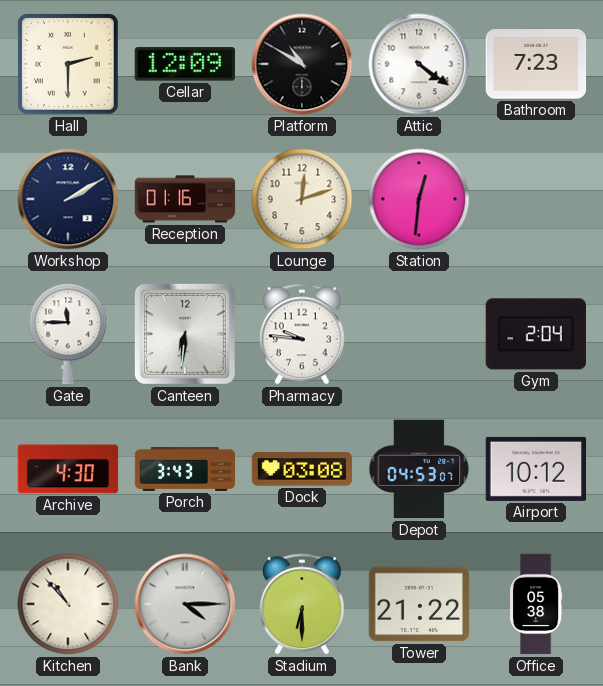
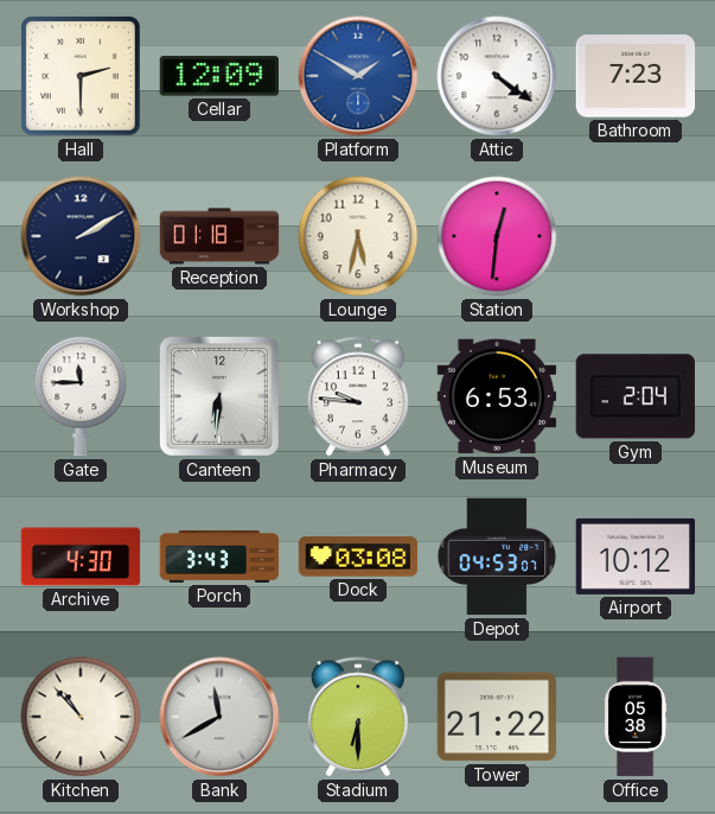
Platform: 10:50 -> 1:50
Platform dial: black -> blue
Reception: 01:16 -> 01:18
Lounge: 12:12 -> 5:32
Museum: none -> 6:53
Bank: 4:15 -> 11:40
